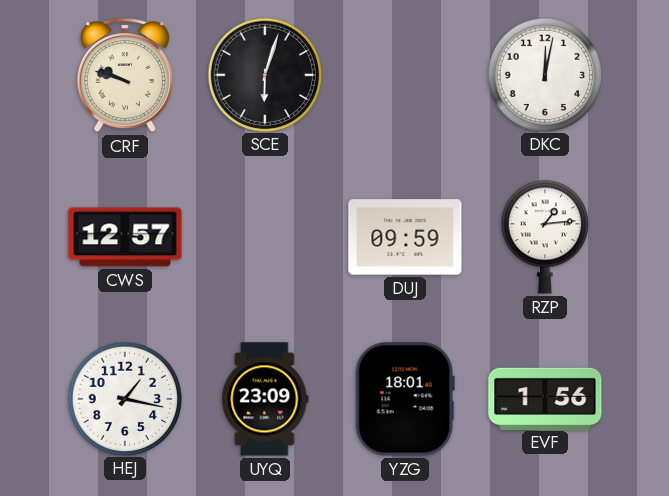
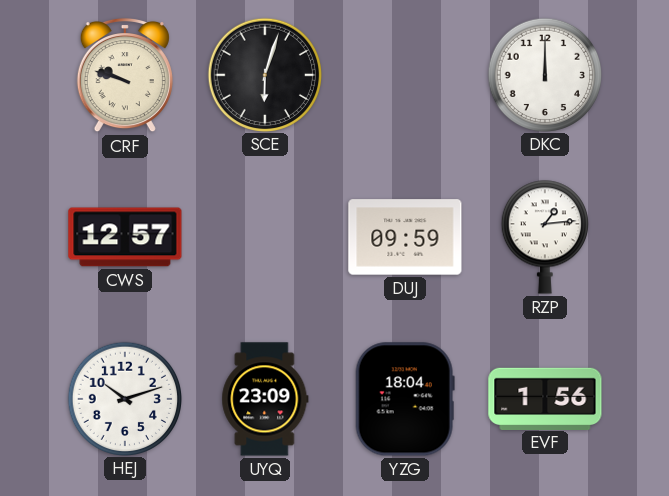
DKC: 12:02 -> 12:00
HEJ: 1:17 -> 10:12
YZG: 18:01 -> 18:04
